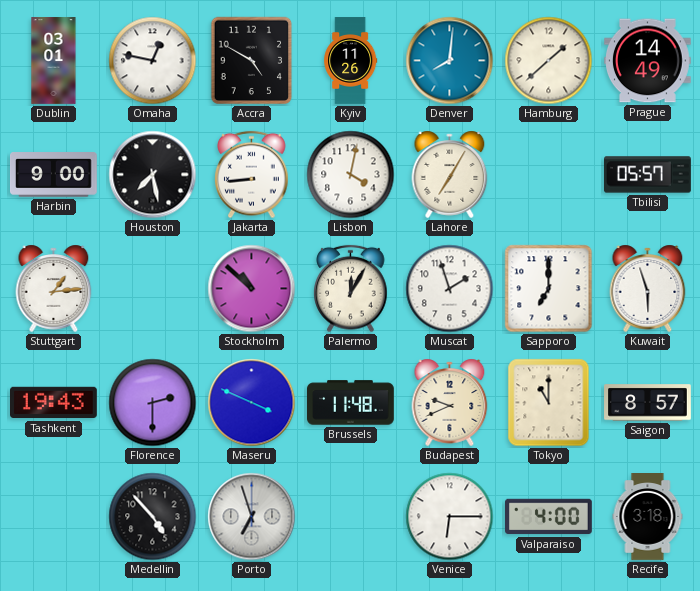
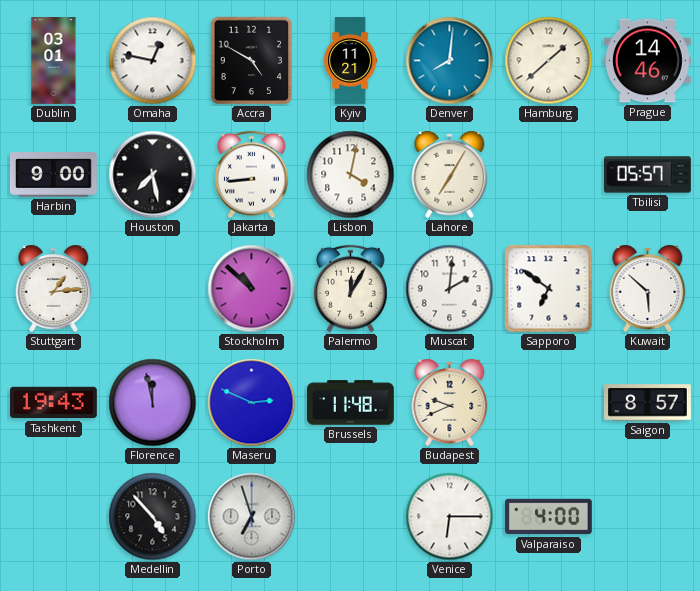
Kyiv: 11:26 -> 11:21
Prague: 14:49 -> 14:46
Muscat: 1:57 -> 2:01
Sapporo: 7:00 -> 6:51
Kuwait: 5:57 -> 5:52
Florence: 2:30 -> 11:58
Maseru: 3:49 -> 2:49
Tokyo: 11:00 -> none
Recife: 3:18 -> none
